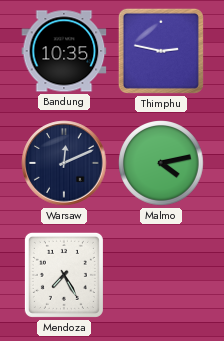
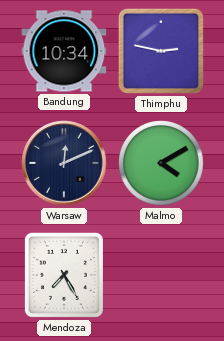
Bandung: 10:35 -> 10:34
Malmo: 4:13 -> 4:10
